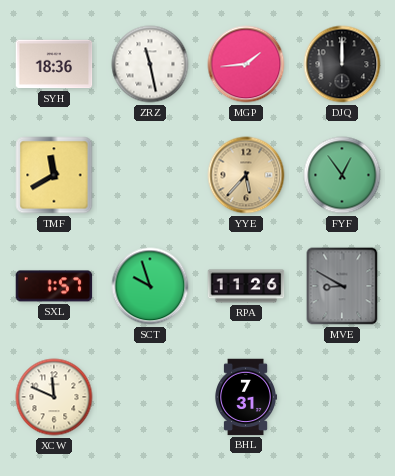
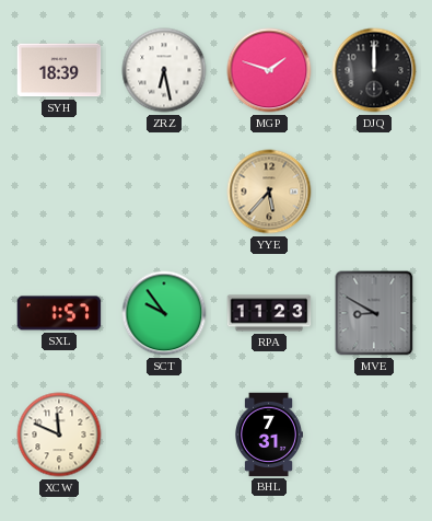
SYH: 18:36 -> 18:39
ZRZ: 11:28 -> 6:28
MGP: 1:44 -> 1:48
TMF: 11:40 -> none
FYF: 12:54 -> none
SCT: 9:57 -> 9:54
RPA: 11:26 -> 11:23
